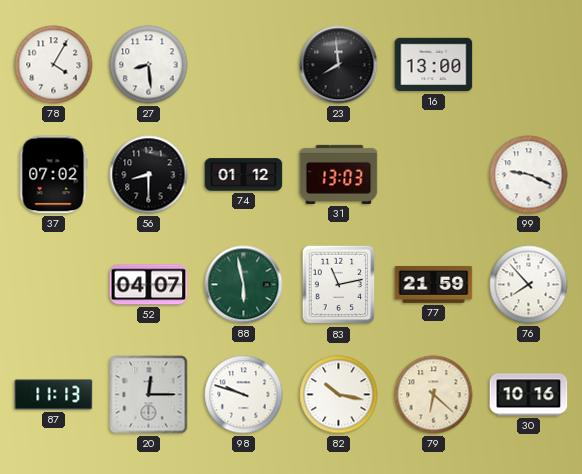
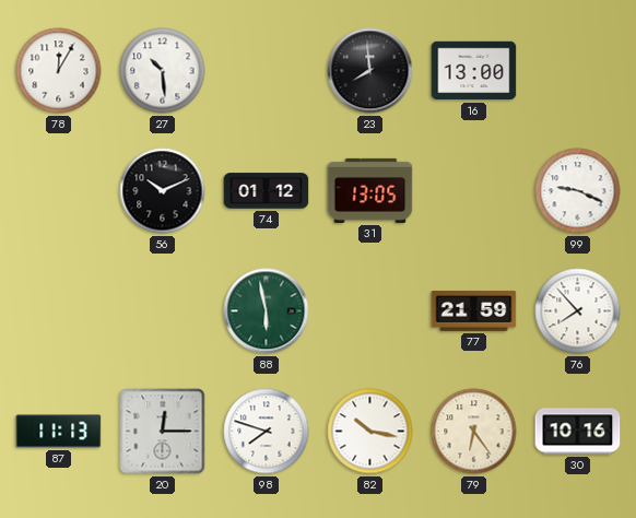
78: 4:05 -> 12:05
27: 8:29 -> 10:29
37: 07:02 -> none
56: 8:30 -> 10:11
31: 13:03 -> 13:05
52: 04:07 -> none
83: 11:13 -> none
98: 9:48 -> 7:48
79: 6:22 -> 6:24
